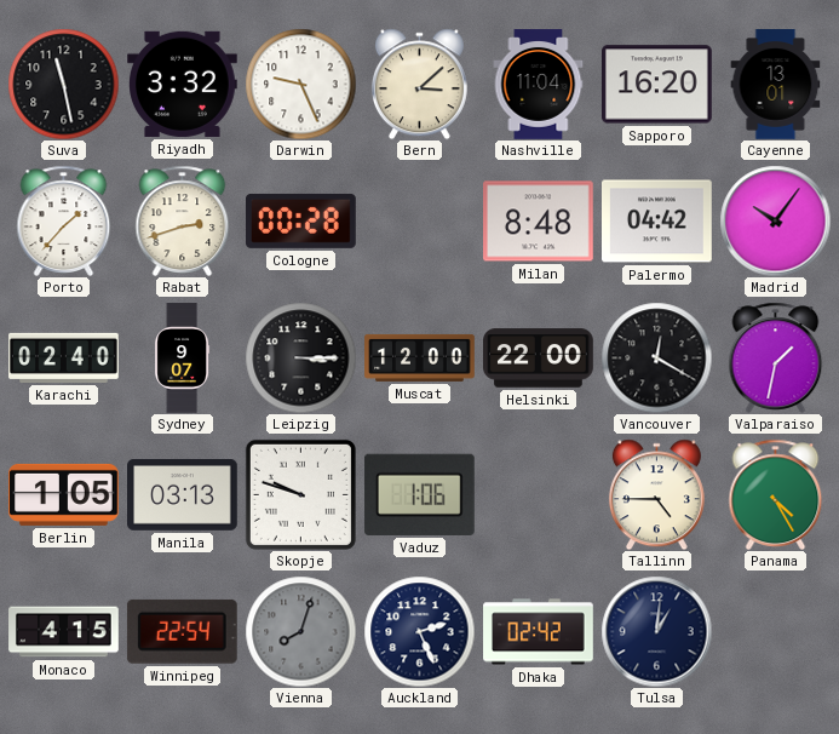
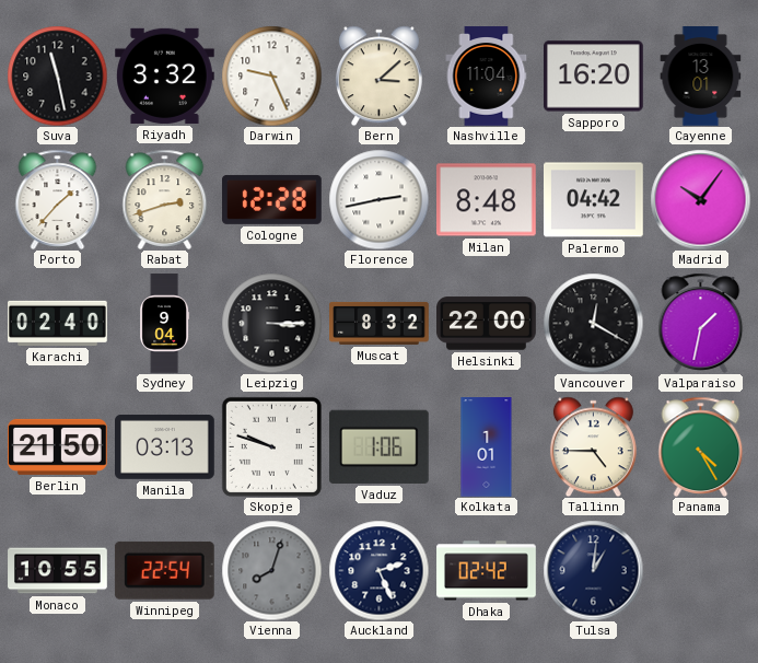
Cologne: 00:28 -> 12:28
Florence: none -> 2:43
Sydney: 9:07 -> 9:04
Muscat: 12:00 -> 8:32
Berlin: 1:05 -> 21:50
Kolkata: none -> 1:01
Monaco: 4:15 -> 10:55
